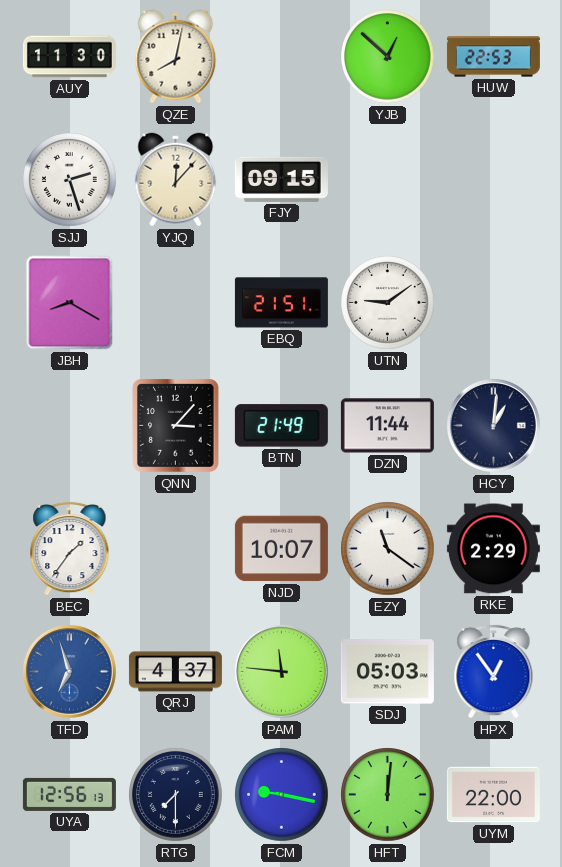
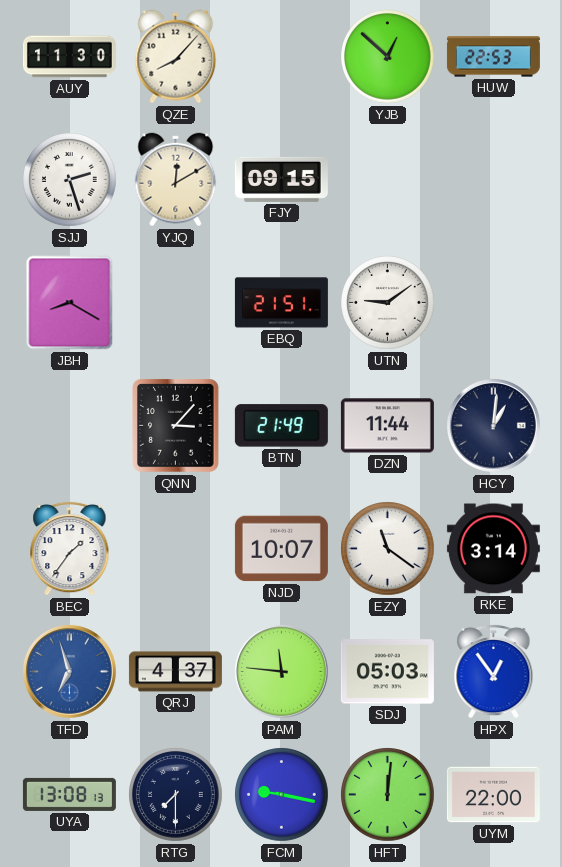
QZE: 8:02 -> 8:07
YJQ: 12:07 -> 12:10
RKE: 2:29 -> 3:14
UYA: 12:56 -> 13:08
